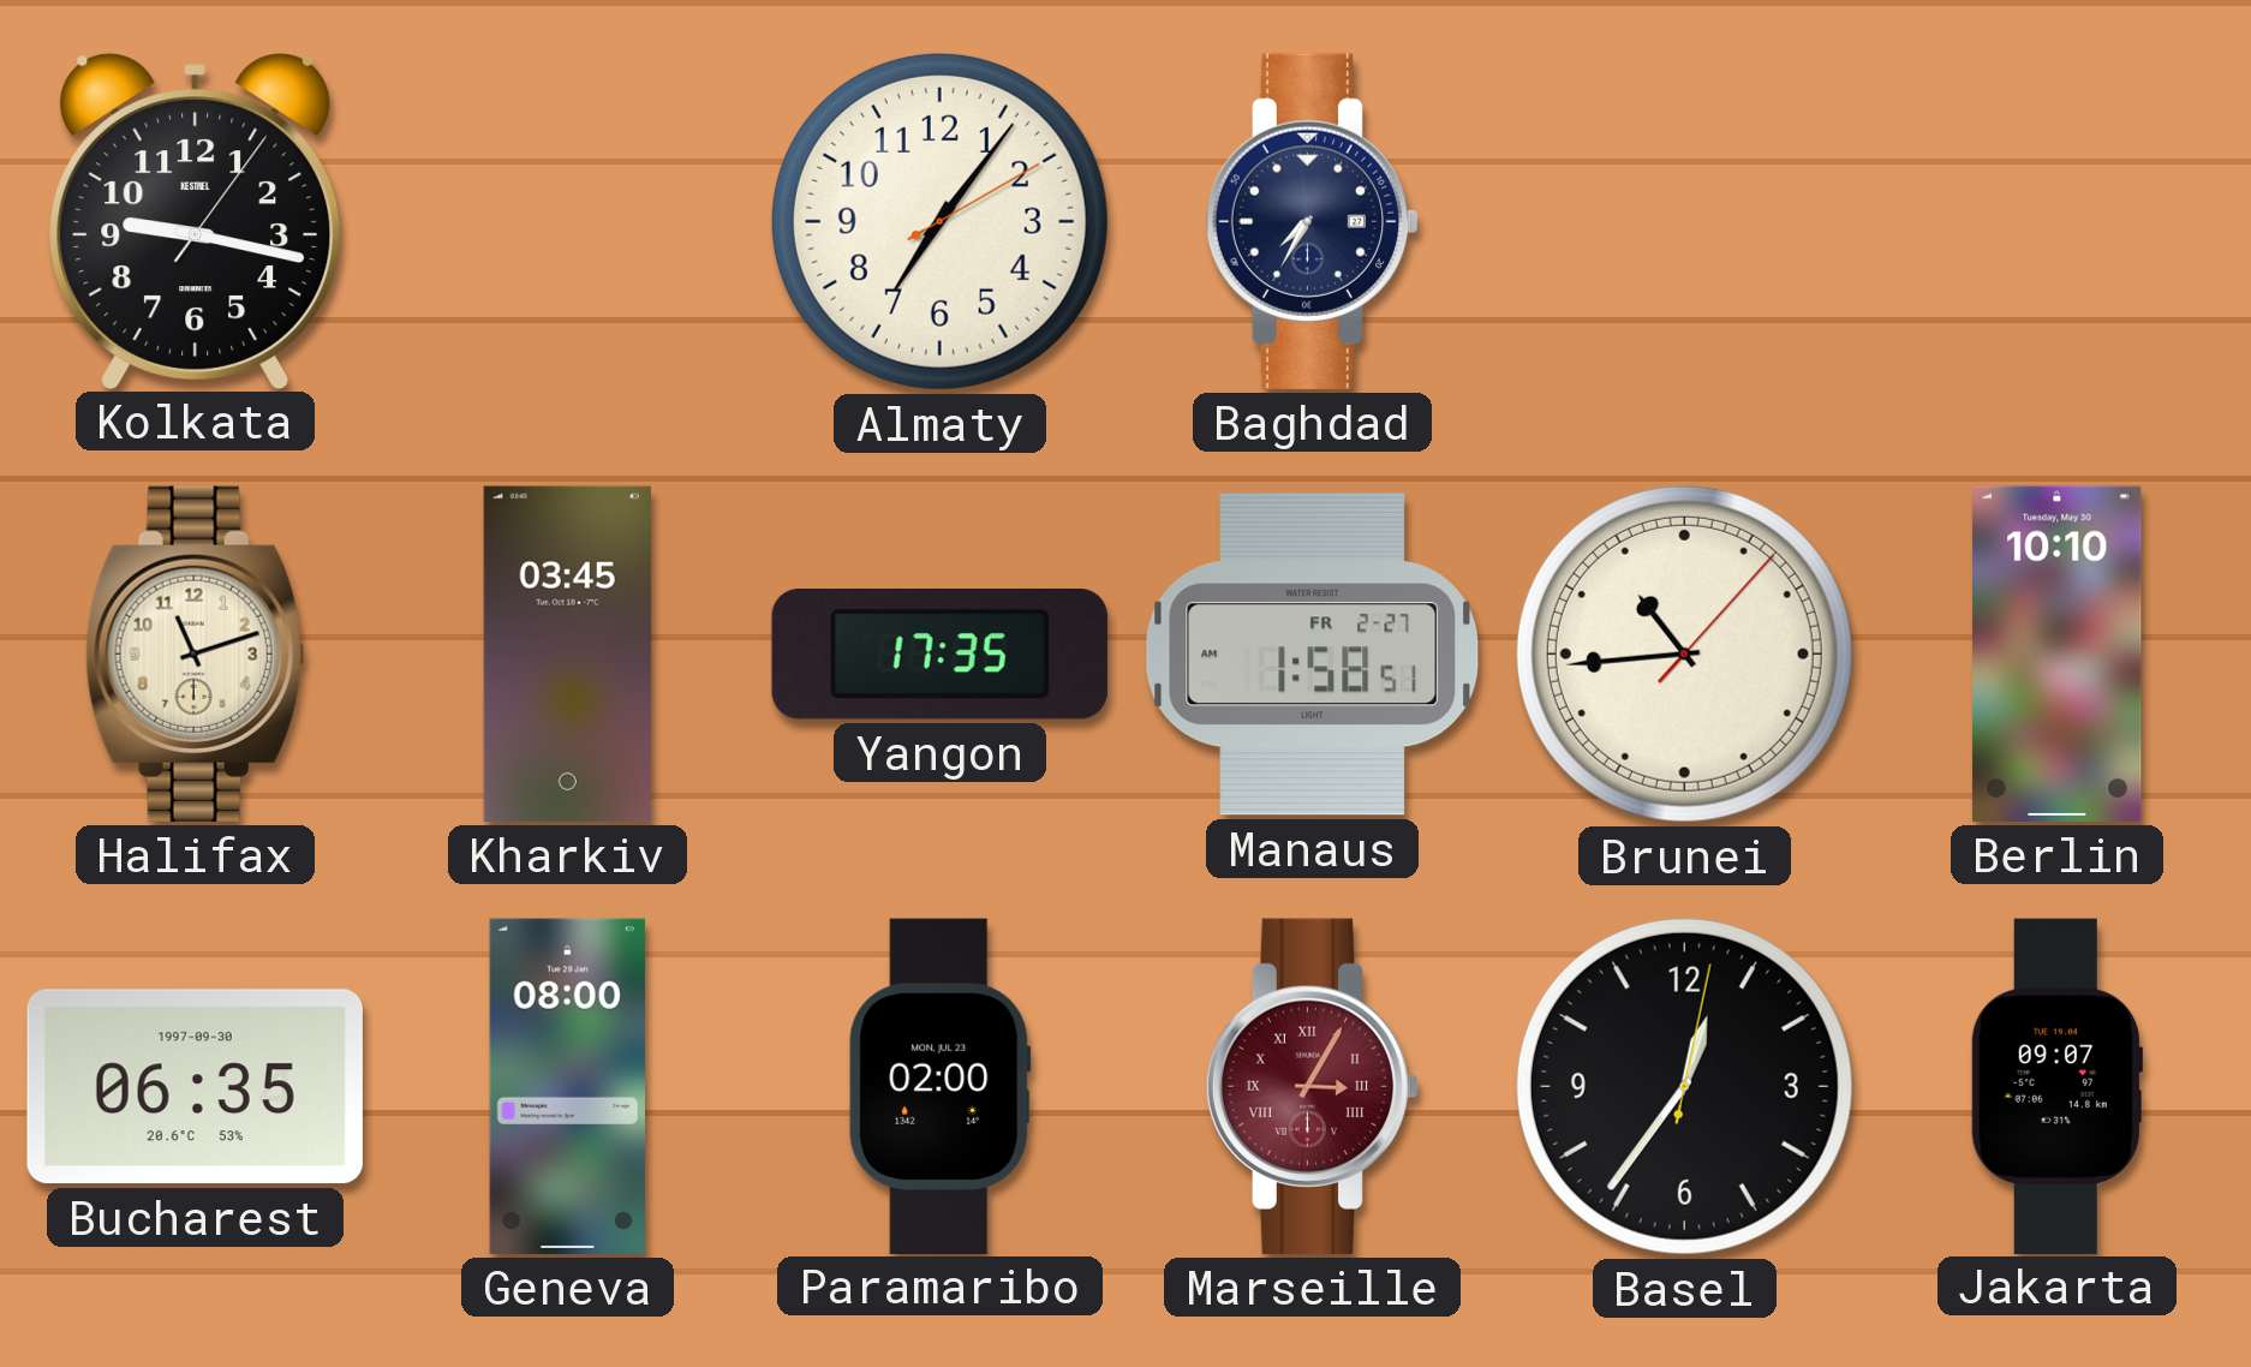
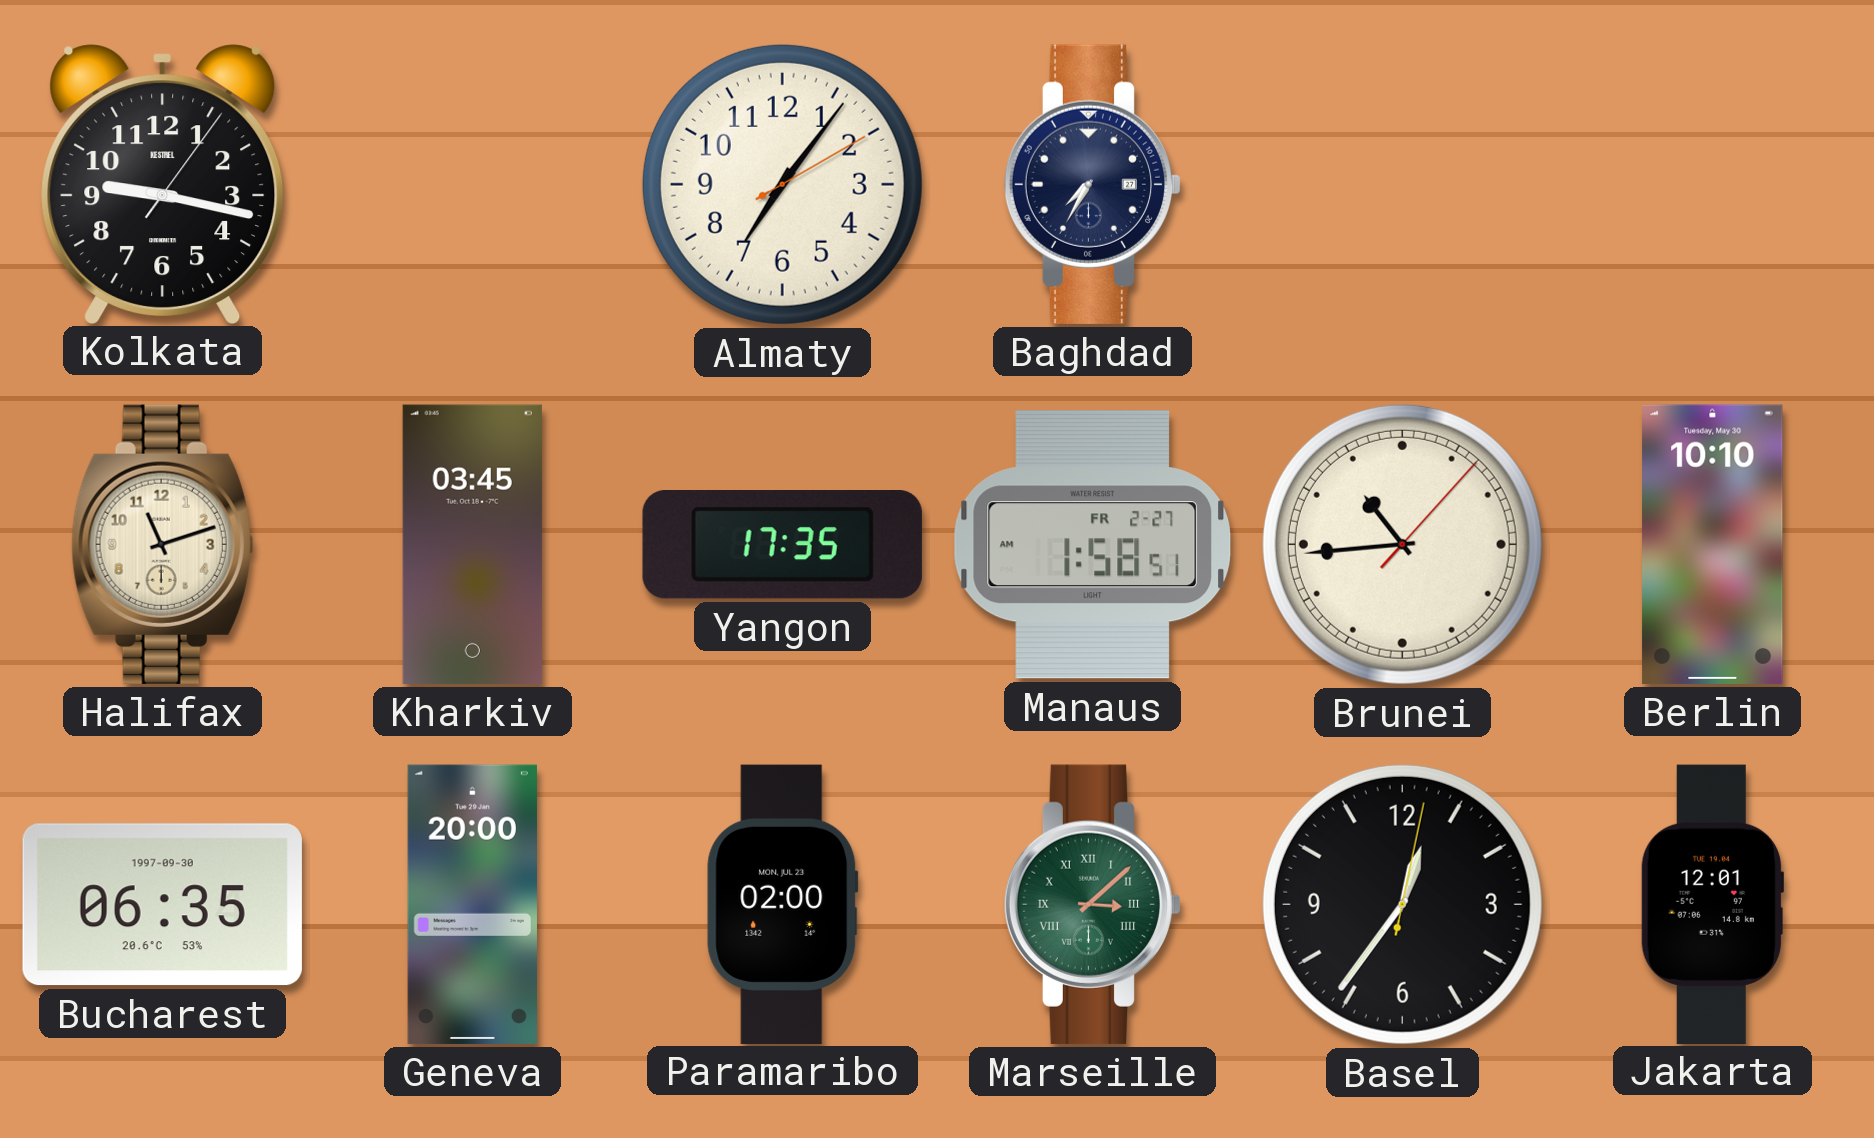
Geneva: 08:00 -> 20:00
Marseille: 3:05 -> 3:08
Marseille dial: burgundy -> green
Jakarta: 09:07 -> 12:01
